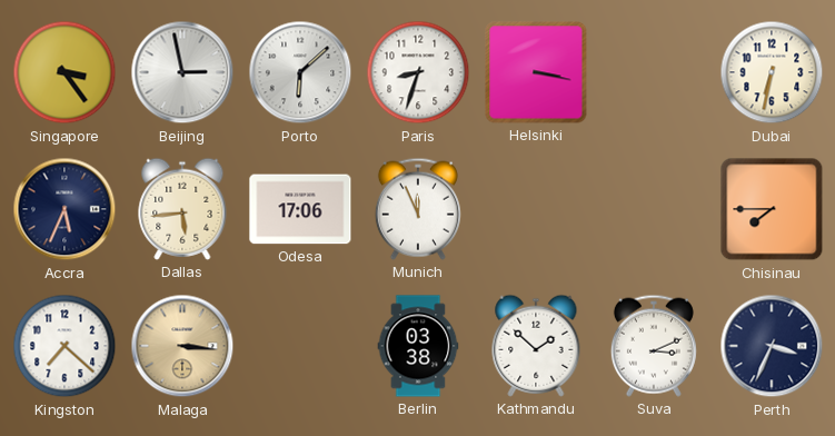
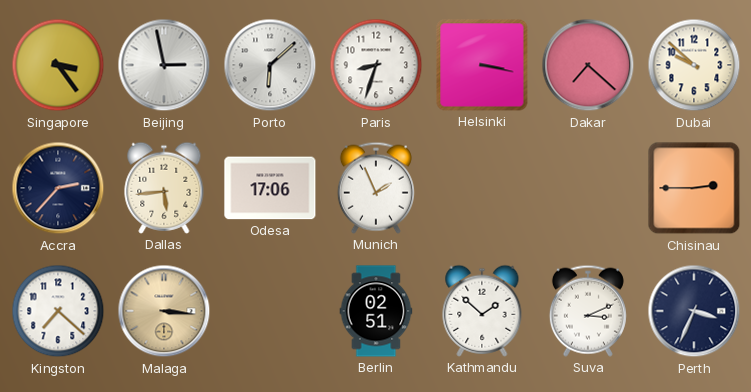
Dakar: none -> 7:22
Dubai: 6:32 -> 9:52
Accra: 5:34 -> 2:37
Munich: 11:56 -> 1:56
Chisinau: 7:45 -> 2:45
Berlin: 03:38 -> 02:51
